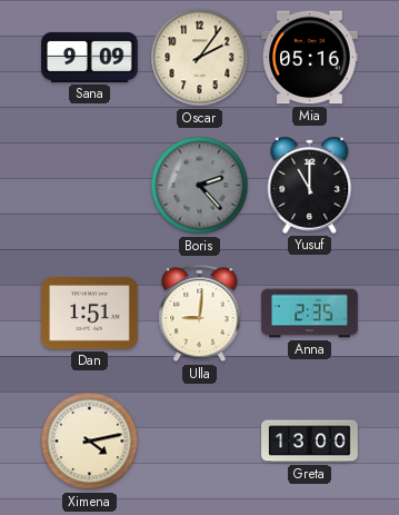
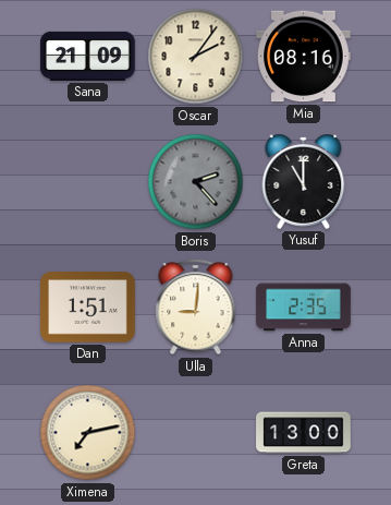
Sana: 9:09 -> 21:09
Mia: 05:16 -> 08:16
Ximena: 4:13 -> 7:13
